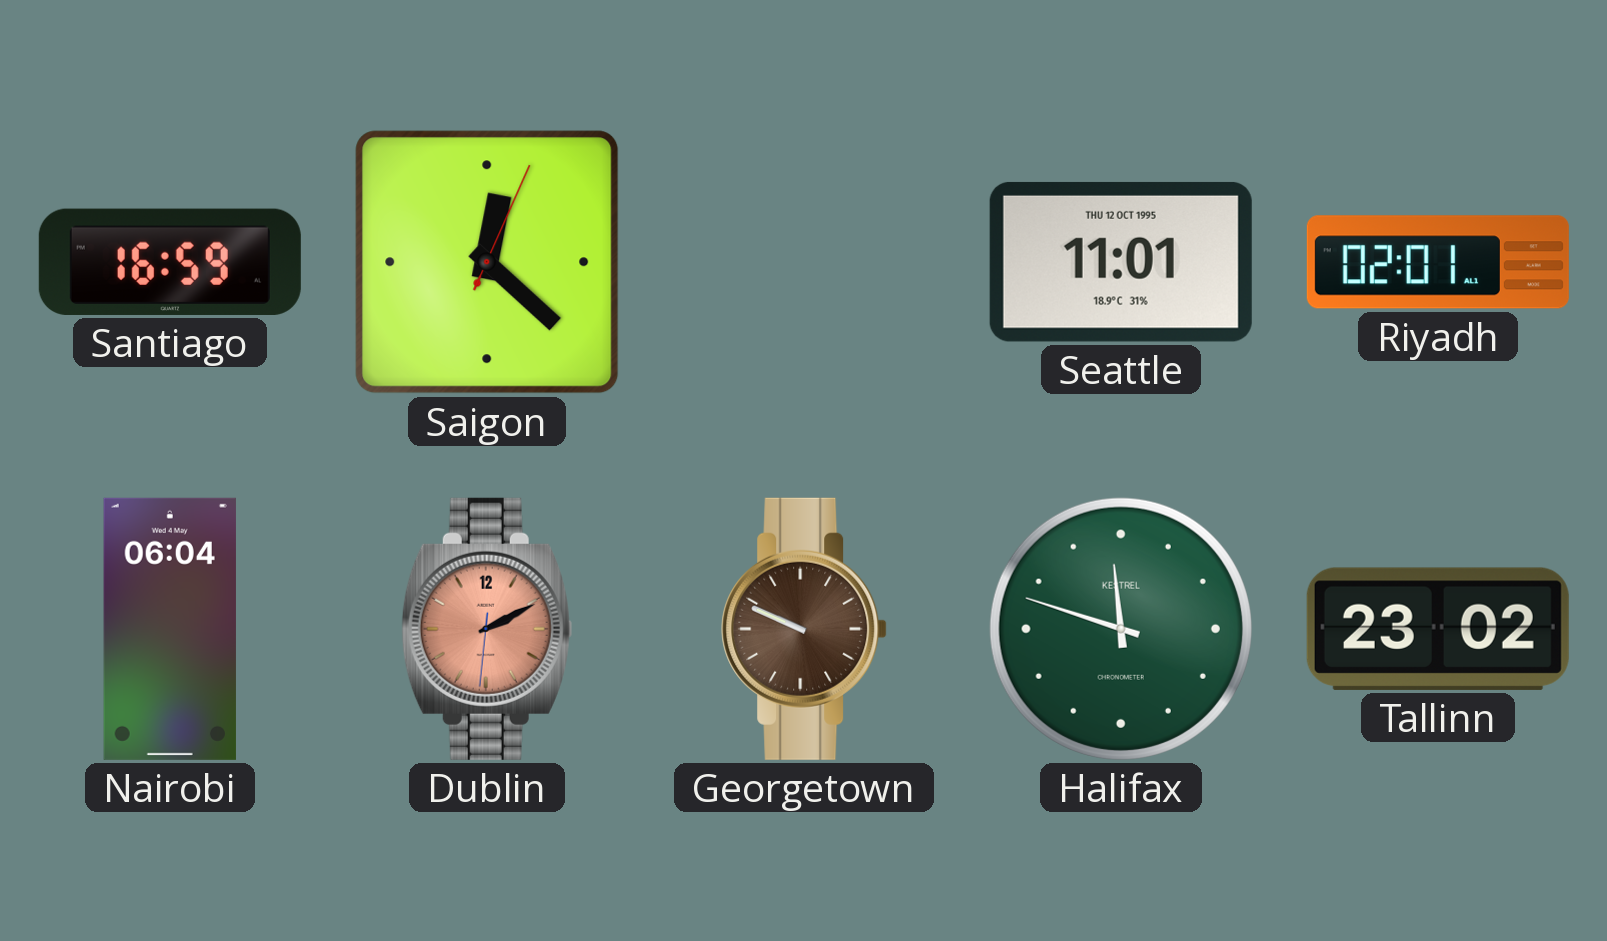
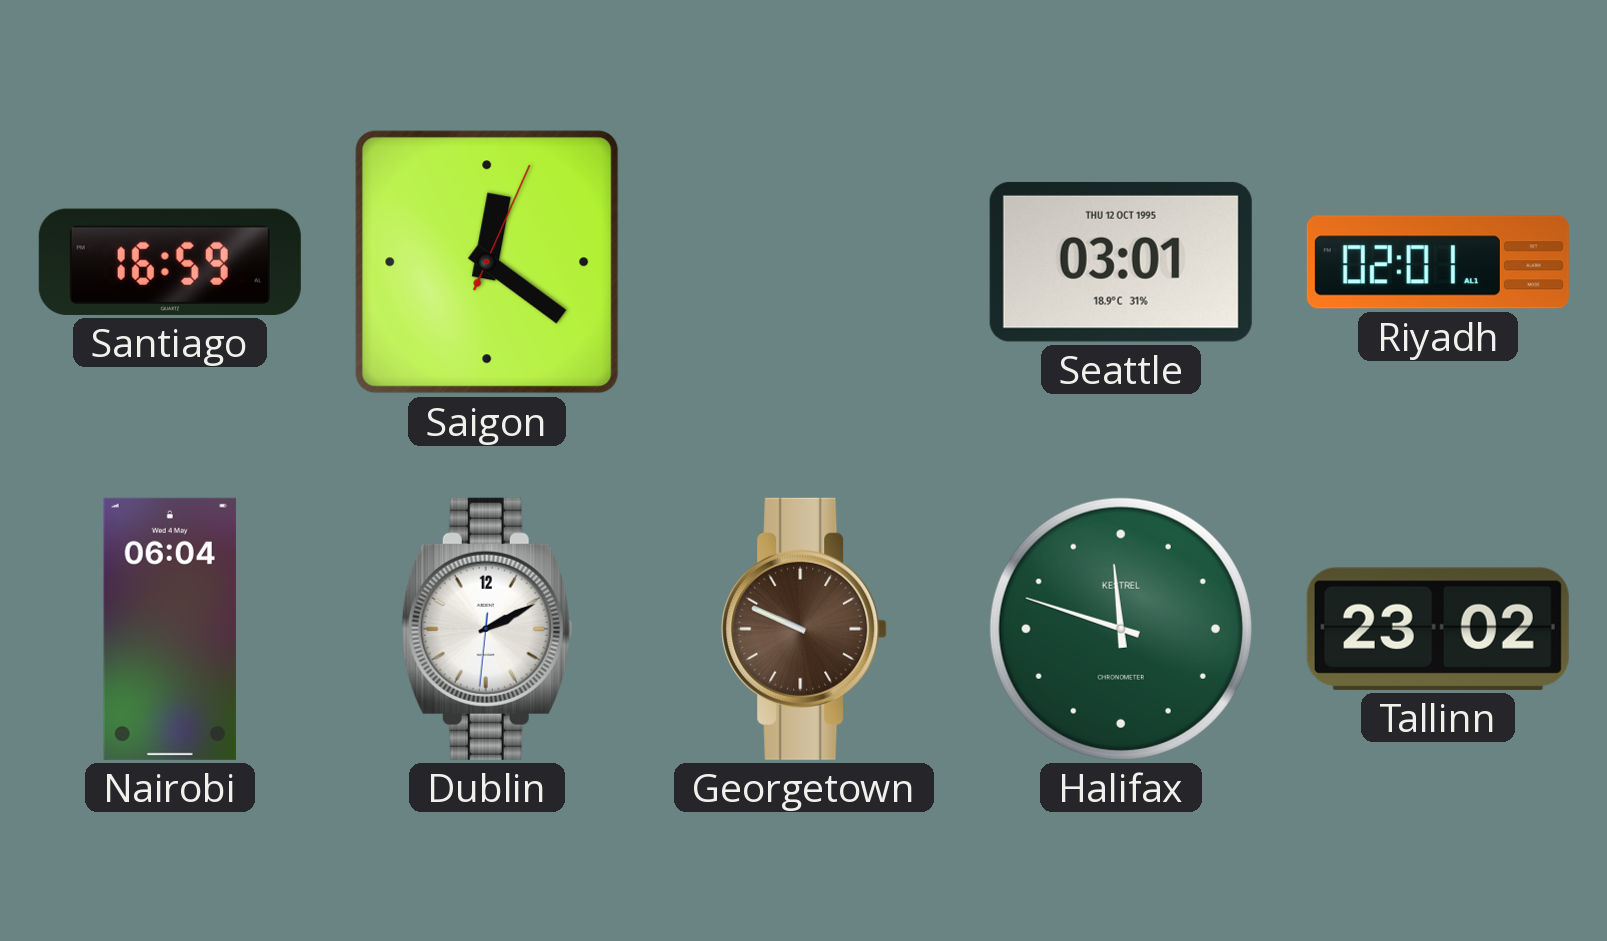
Saigon: 12:22 -> 12:21
Seattle: 11:01 -> 03:01
Dublin dial: salmon -> white
